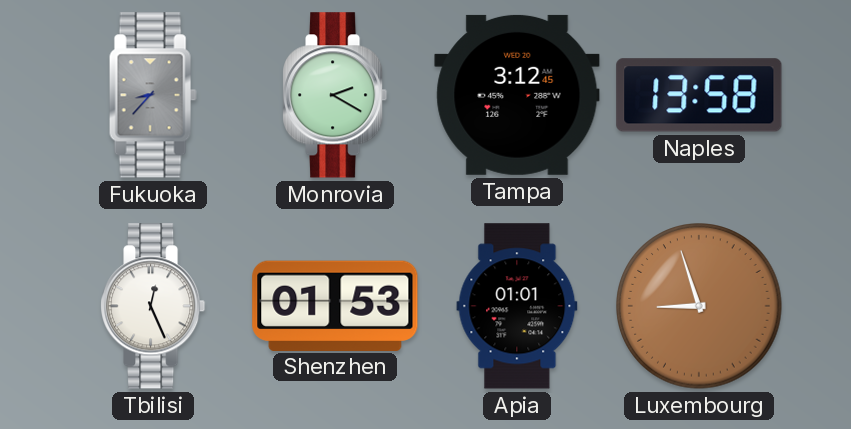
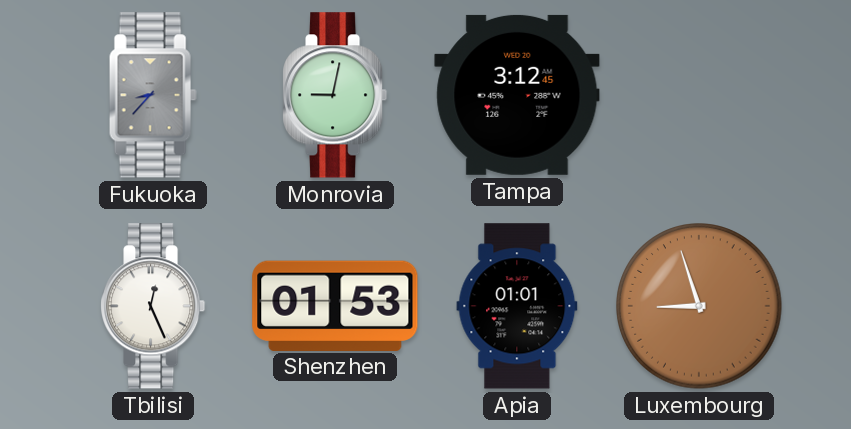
Monrovia: 2:20 -> 9:02
Naples: 13:58 -> none
